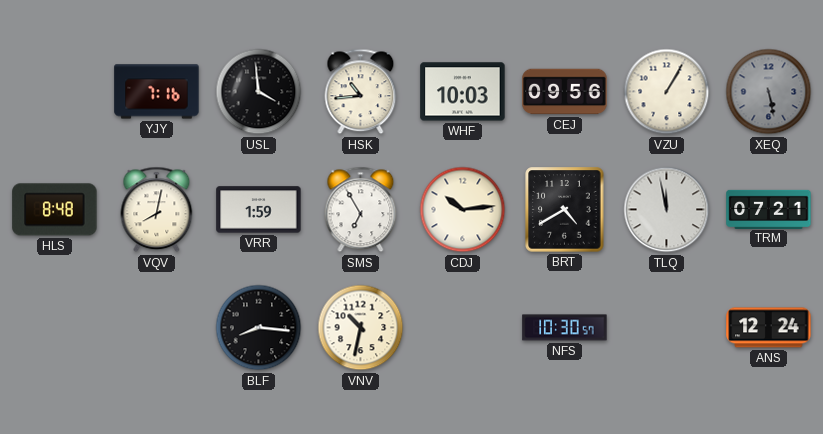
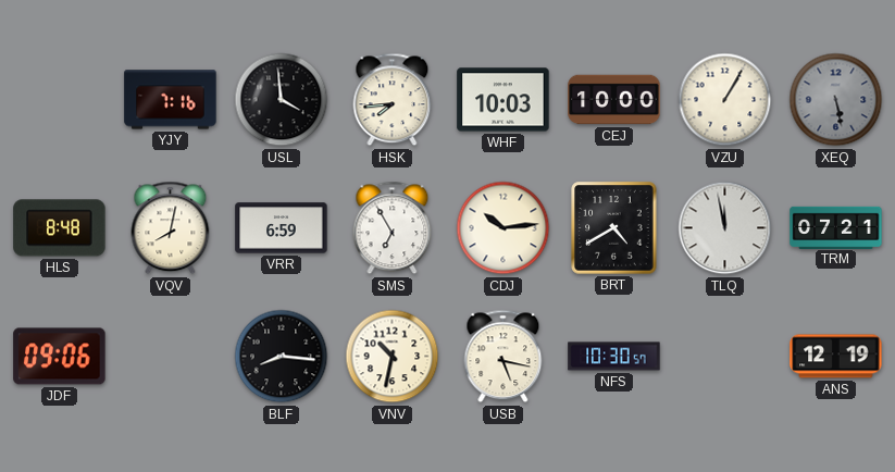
HSK: 10:44 -> 7:44
CEJ: 09:56 -> 10:00
VRR: 1:59 -> 6:59
JDF: none -> 09:06
USB: none -> 5:17
ANS: 12:24 -> 12:19
